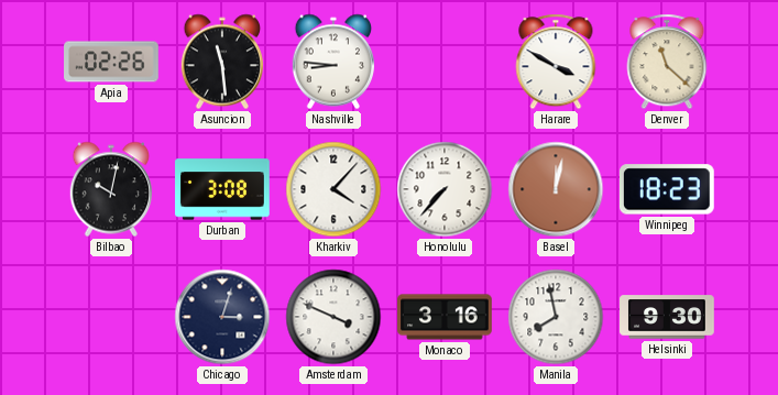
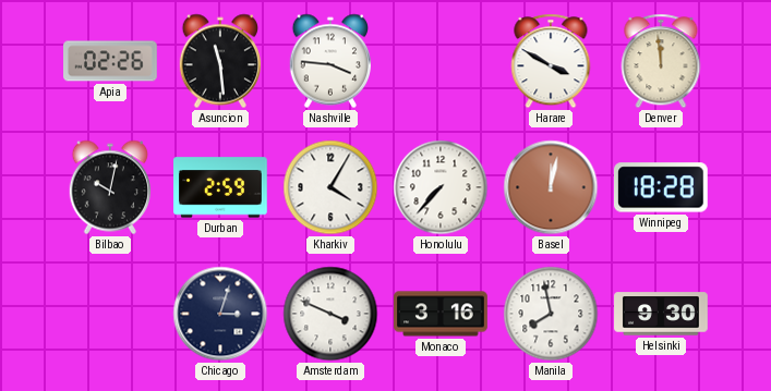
Nashville: 8:46 -> 3:46
Denver: 11:22 -> 11:59
Durban: 3:08 -> 2:59
Kharkiv: 4:07 -> 4:05
Winnipeg: 18:23 -> 18:28
